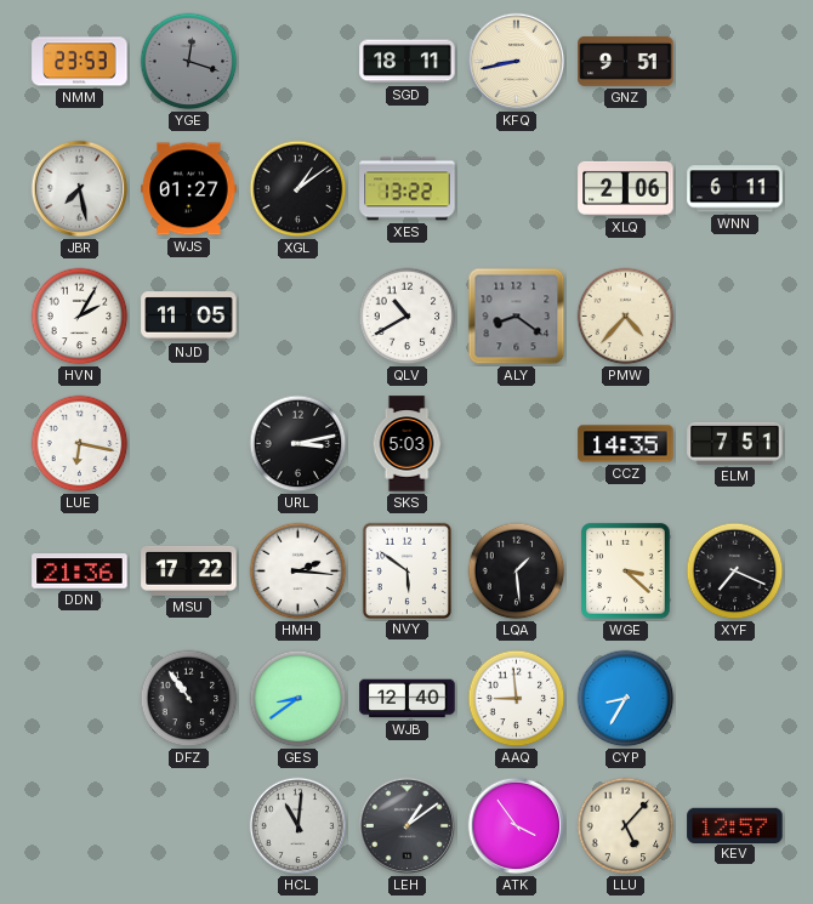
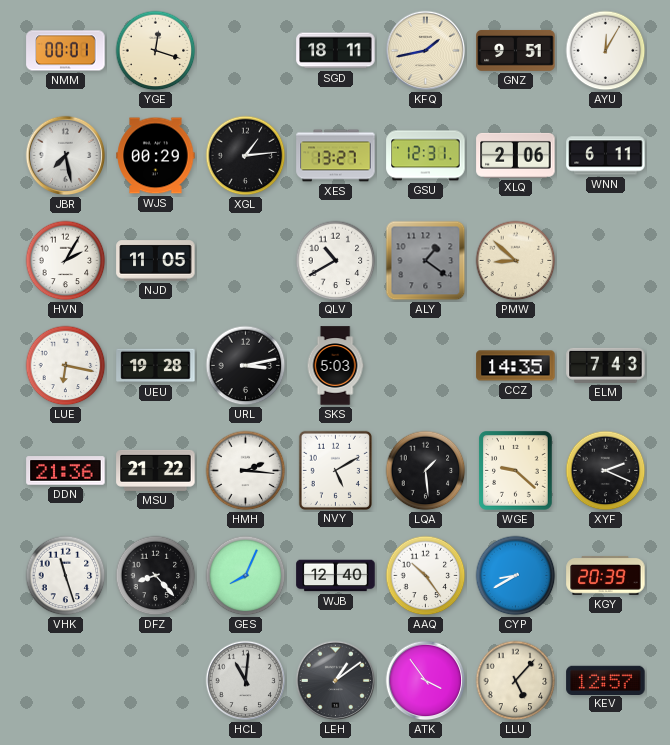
NMM: 23:53 -> 00:01
YGE dial: grey -> cream
KFQ: 8:43 -> 1:43
AYU: none -> 12:05
WJS: 01:27 -> 00:29
XGL: 1:09 -> 1:14
XES: 13:22 -> 13:27
GSU: none -> 12:31
ALY: 8:21 -> 1:21
PMW: 4:37 -> 8:52
UEU: none -> 19:28
ELM: 7:51 -> 7:43
MSU: 17:22 -> 21:22
NVY: 5:51 -> 5:10
WGE: 3:22 -> 9:22
XYF: 7:19 -> 2:19
VHK: none -> 11:27
DFZ: 10:54 -> 8:23
GES: 8:39 -> 8:04
AAQ: 8:59 -> 10:24
CYP: 8:35 -> 8:40
KGY: none -> 20:39
